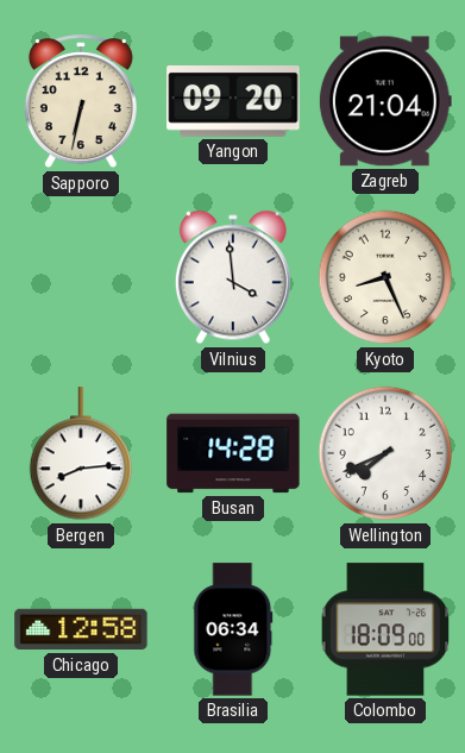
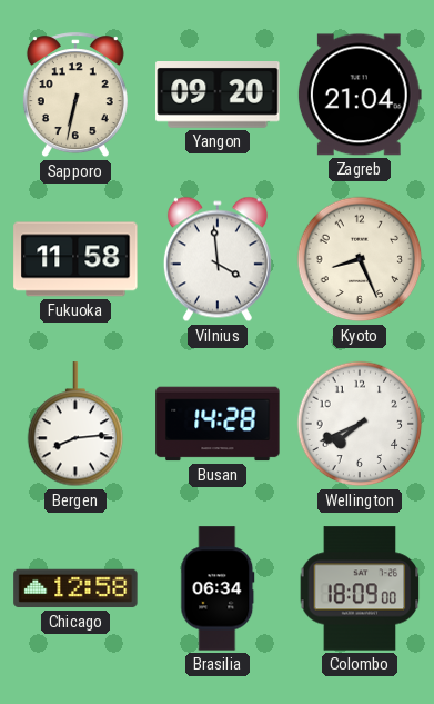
Fukuoka: none -> 11:58
